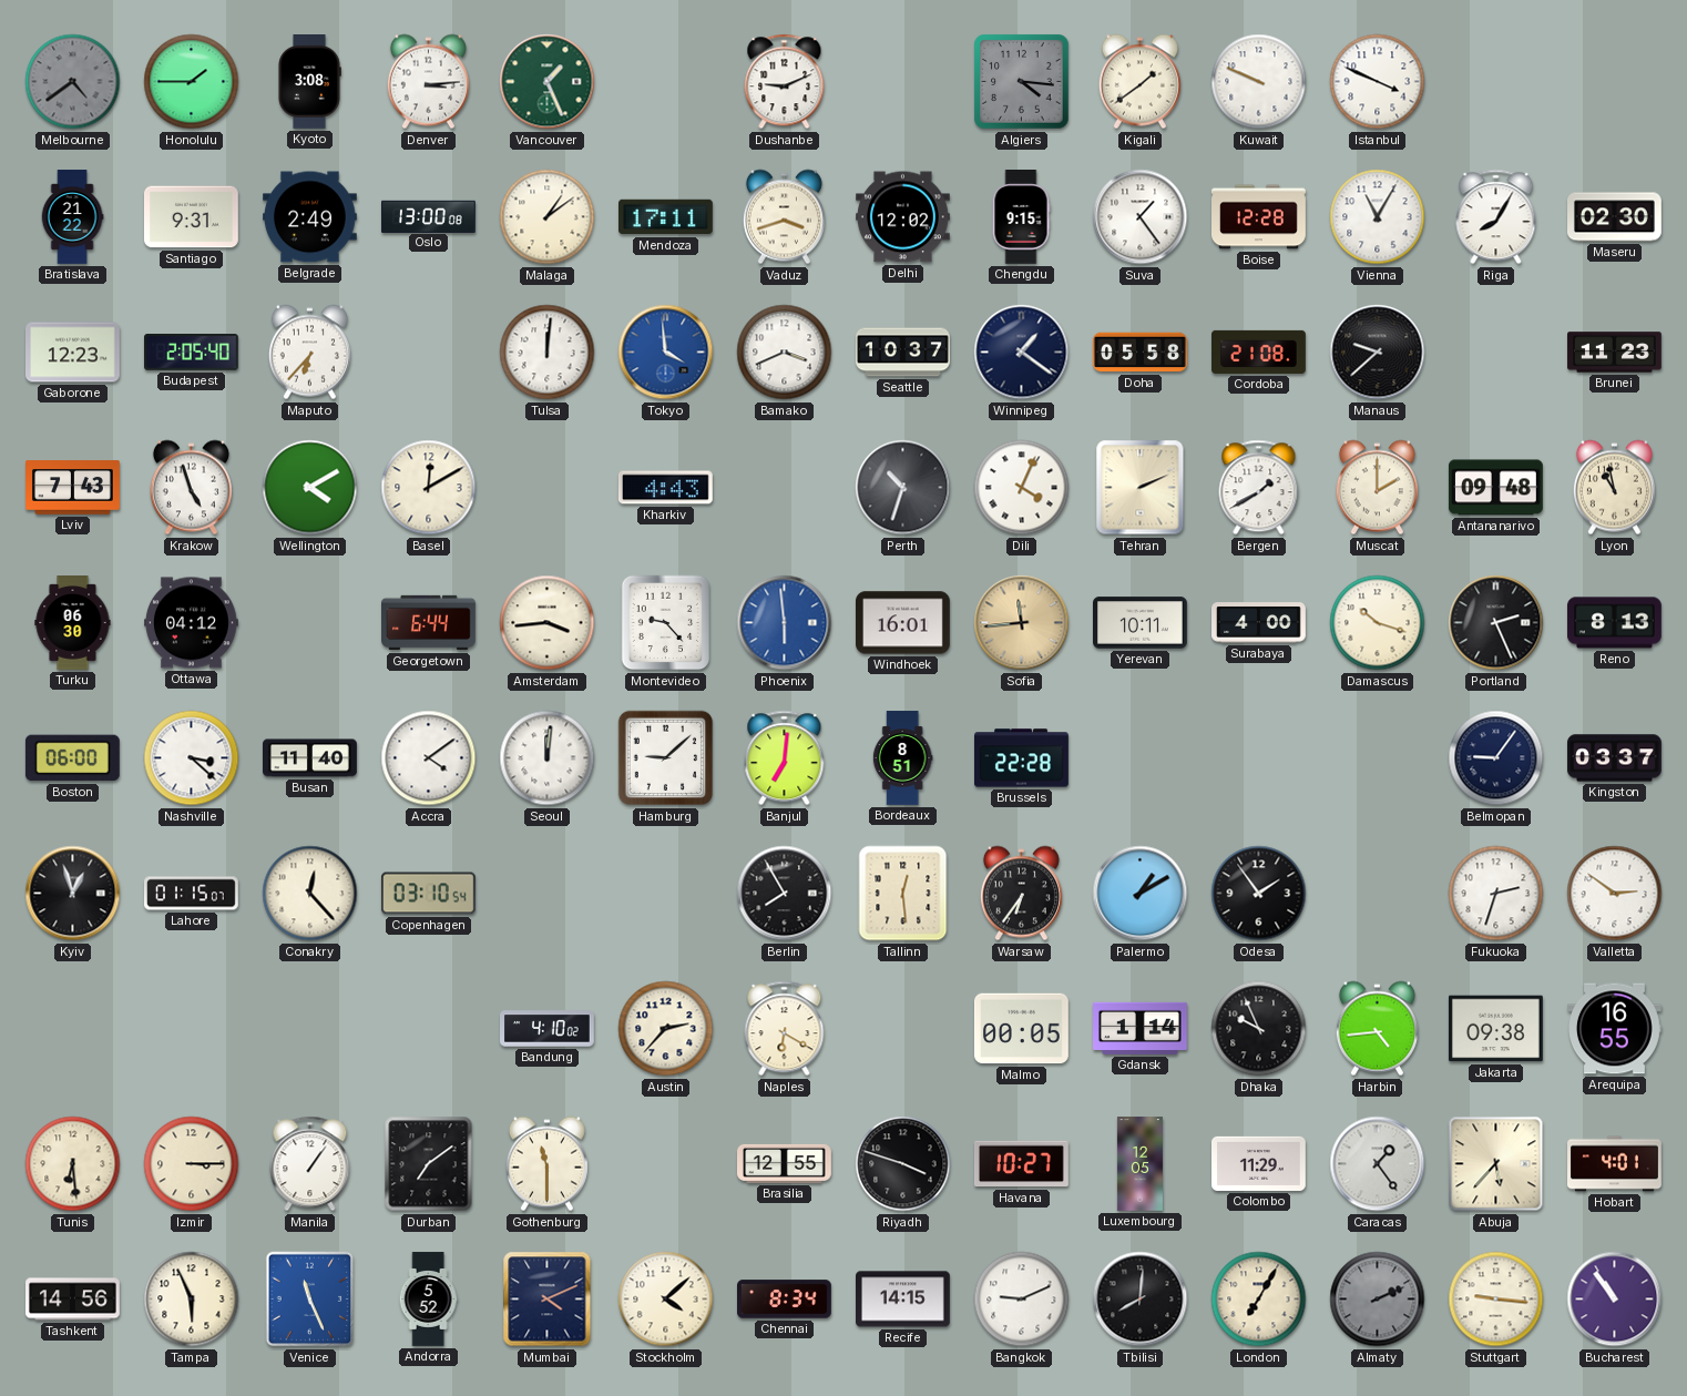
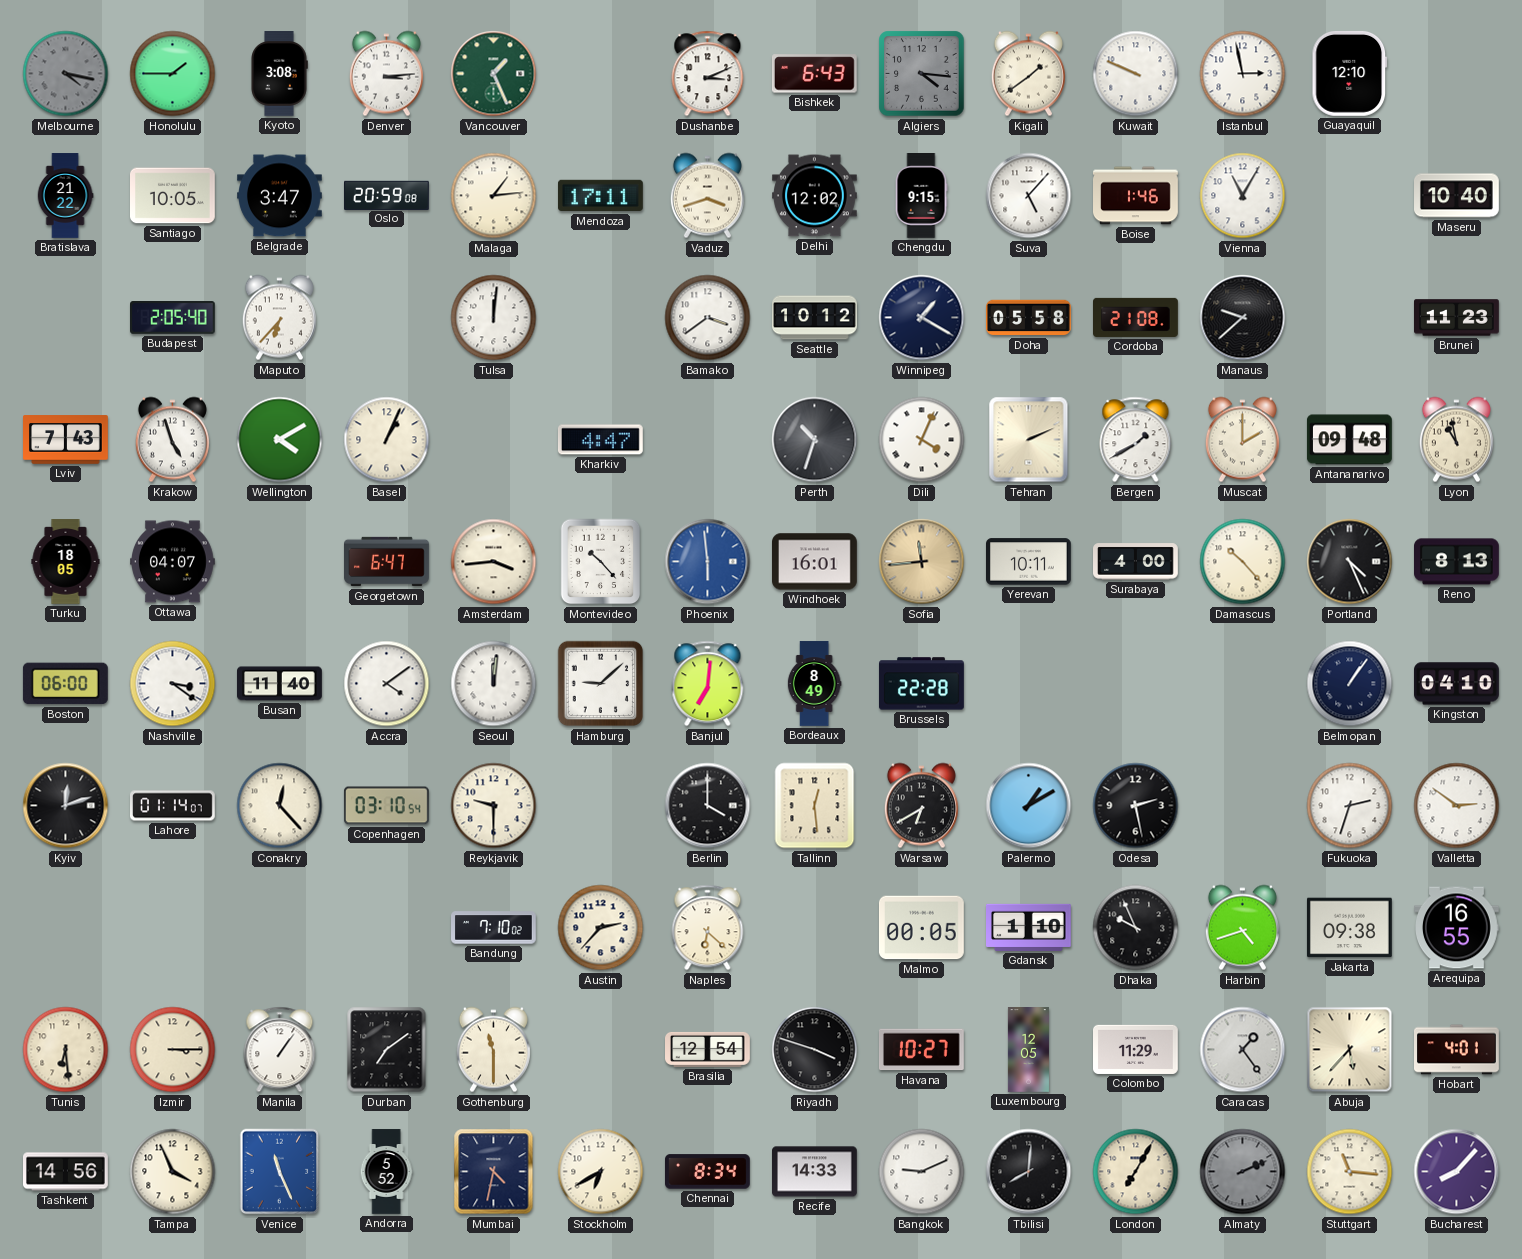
Melbourne: 4:39 -> 4:17
Dushanbe: 9:11 -> 3:11
Bishkek: none -> 6:43
Istanbul: 3:49 -> 2:58
Guayaquil: none -> 12:10
Santiago: 9:31 -> 10:05
Belgrade: 2:49 -> 3:47
Oslo: 13:00 -> 20:59
Malaga: 1:09 -> 1:14
Suva: 1:24 -> 5:07
Boise: 12:28 -> 1:46
Riga: 8:05 -> none
Maseru: 02:30 -> 10:40
Gaborone: 12:23 -> none
Tokyo: 3:59 -> none
Bamako: 3:41 -> 3:39
Seattle: 10:37 -> 10:12
Winnipeg: 1:21 -> 1:20
Basel: 12:10 -> 1:04
Kharkiv: 4:43 -> 4:47
Turku: 06:30 -> 18:05
Ottawa: 04:12 -> 04:07
Georgetown: 6:44 -> 6:47
Montevideo: 9:23 -> 10:23
Damascus: 10:18 -> 10:23
Portland: 2:26 -> 4:26
Nashville: 3:22 -> 3:21
Bordeaux: 8:51 -> 8:49
Belmopan: 9:06 -> 1:06
Kingston: 03:37 -> 04:10
Kyiv: 12:57 -> 12:12
Lahore: 01:15 -> 01:14
Reykjavik: none -> 9:30
Berlin: 7:55 -> 4:00
Warsaw: 6:36 -> 6:40
Odesa: 1:54 -> 2:28
Bandung: 4:10 -> 7:10
Naples: 6:20 -> 6:22
Gdansk: 1:14 -> 1:10
Harbin: 4:44 -> 4:42
Brasilia: 12:55 -> 12:54
Tampa: 5:56 -> 3:56
Mumbai: 4:11 -> 4:32
Stockholm: 4:08 -> 6:40
Recife: 14:15 -> 14:33
Stuttgart: 9:16 -> 11:16
Bucharest: 10:54 -> 8:07
